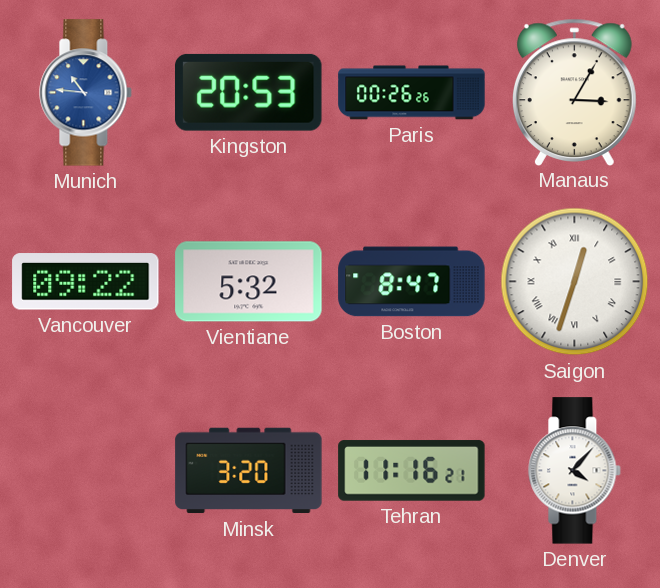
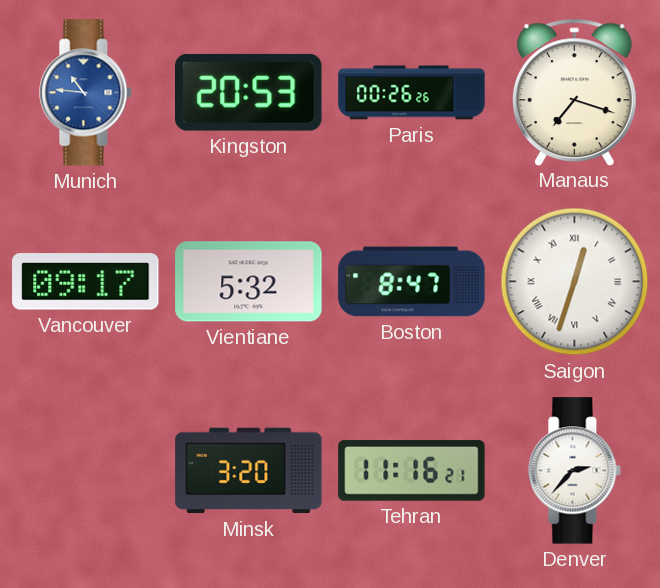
Manaus: 3:05 -> 7:18
Vancouver: 09:22 -> 09:17
Denver: 4:07 -> 2:37
